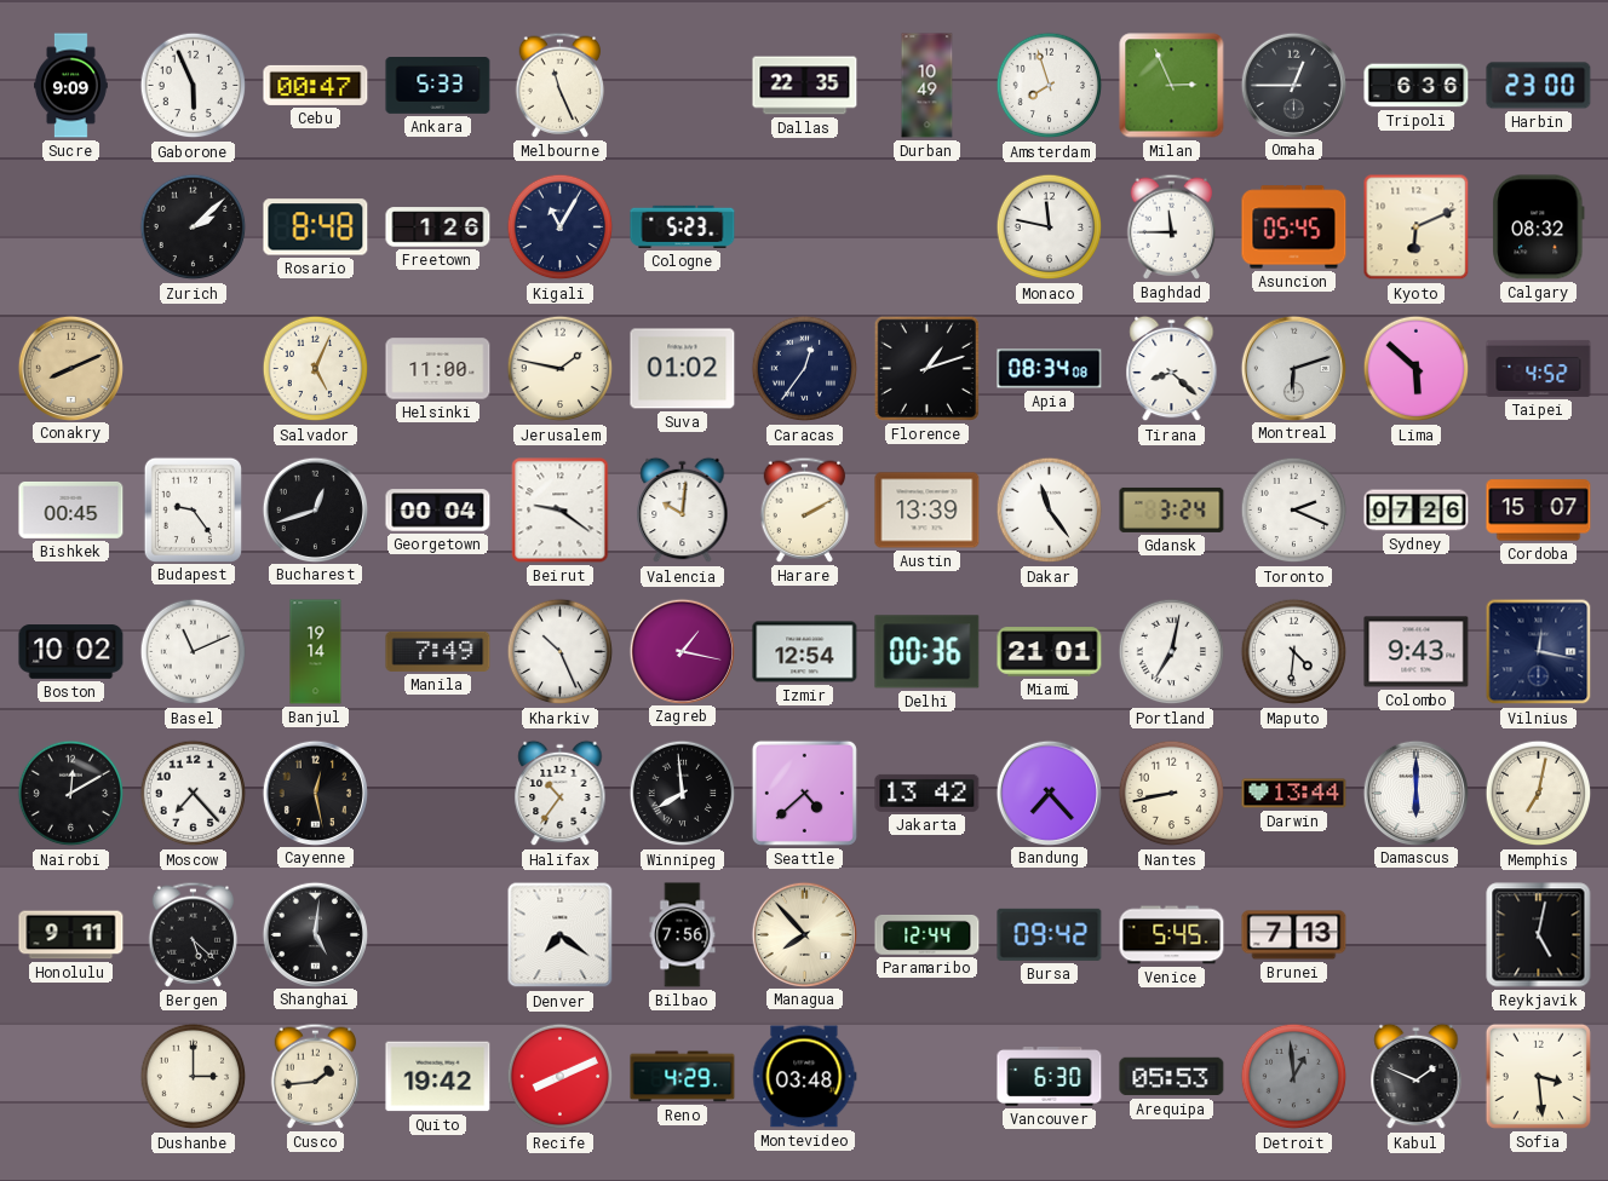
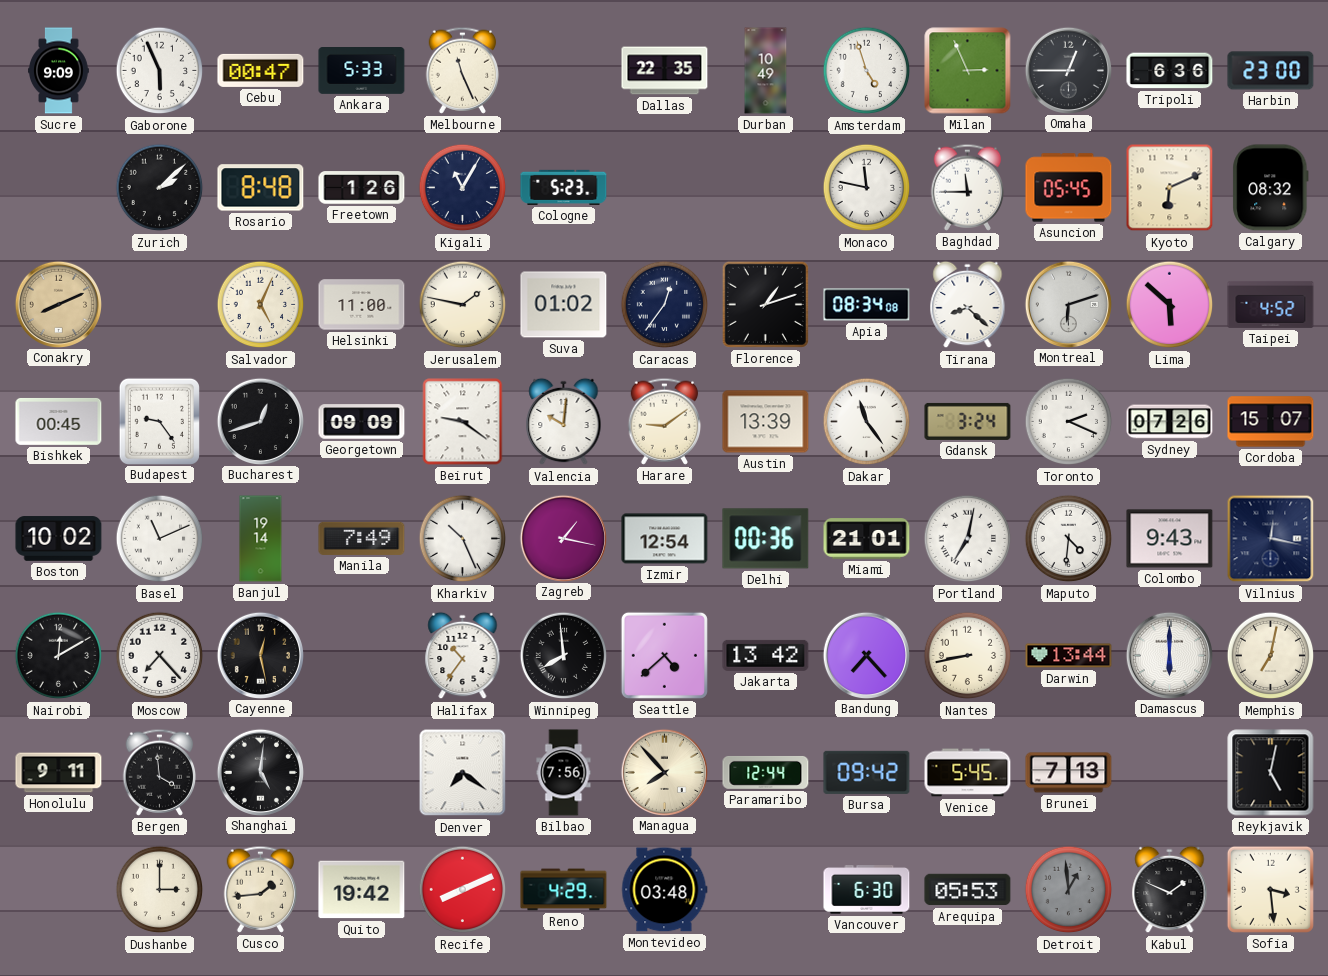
Amsterdam: 7:57 -> 4:57
Georgetown: 00:04 -> 09:09
Harare: 2:10 -> 9:09
Bergen: 5:22 -> 3:59
